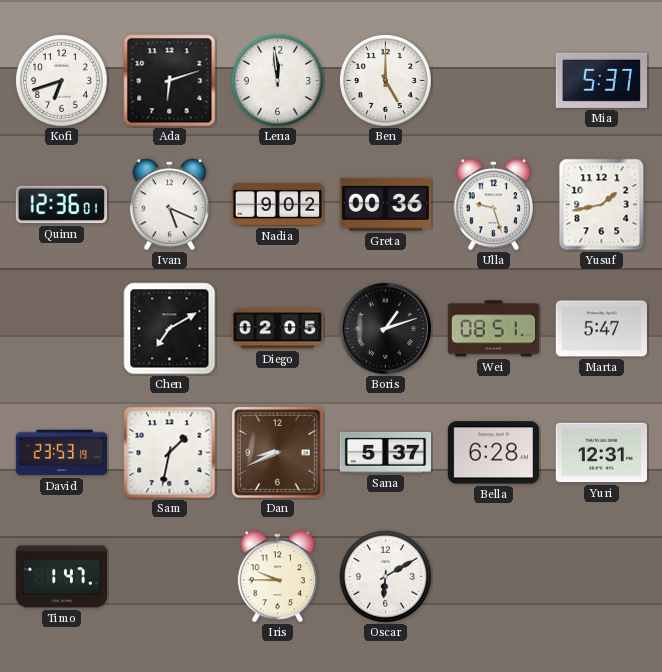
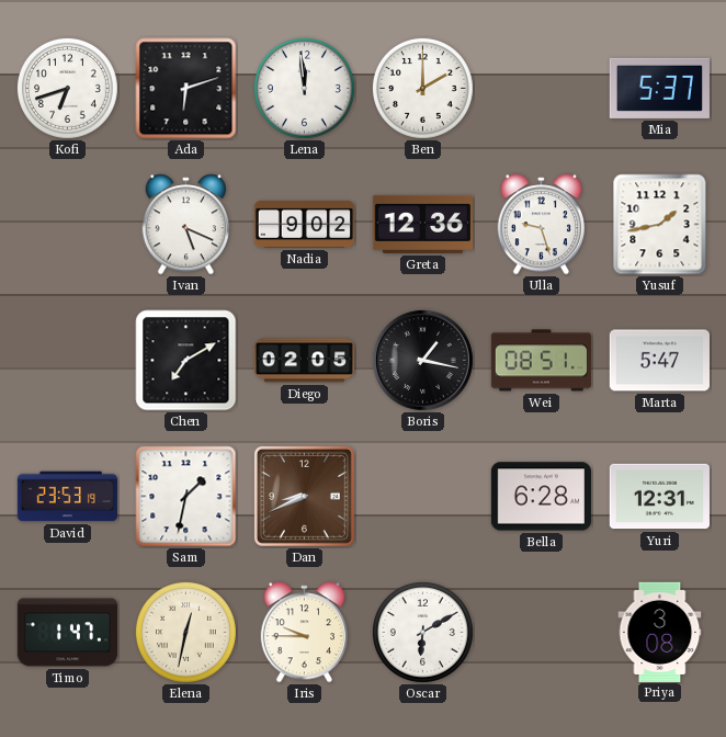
Ben: 5:00 -> 2:00
Quinn: 12:36 -> none
Greta: 00:36 -> 12:36
Boris: 1:12 -> 1:17
Sana: 5:37 -> none
Elena: none -> 12:32
Priya: none -> 3:08
